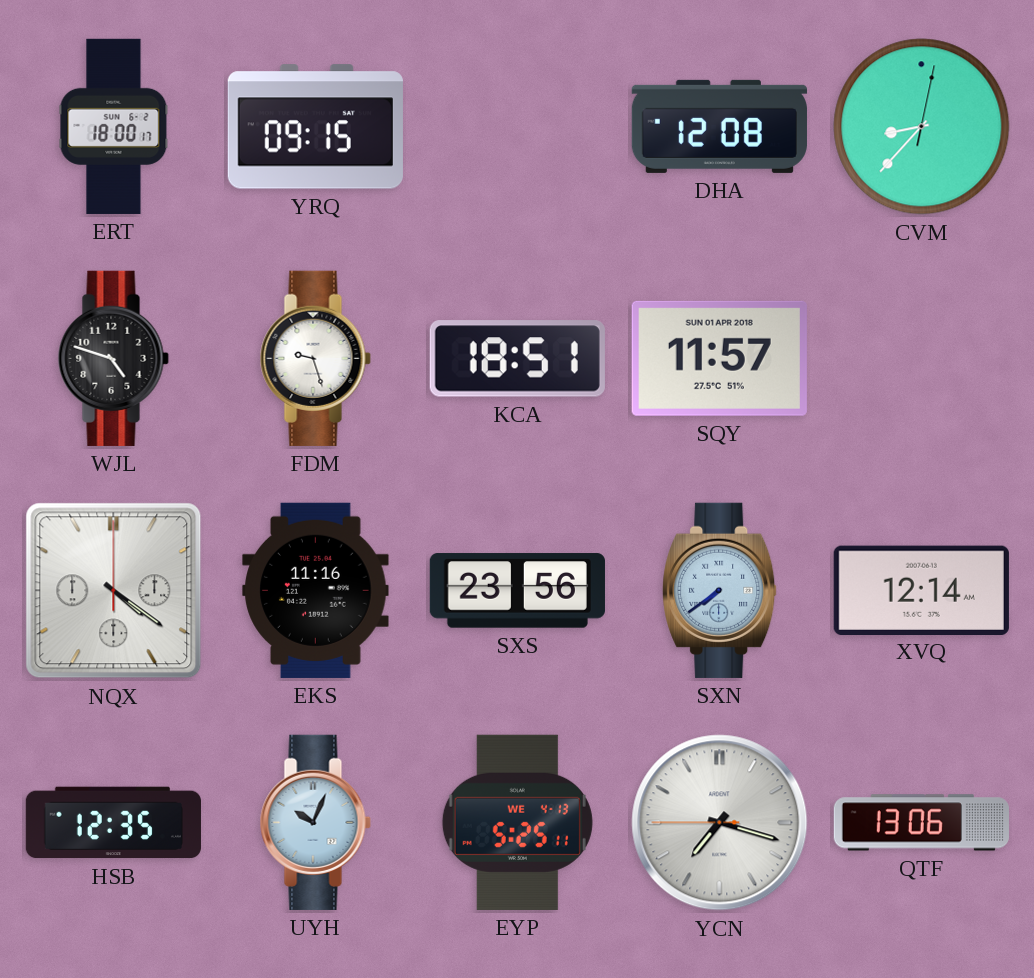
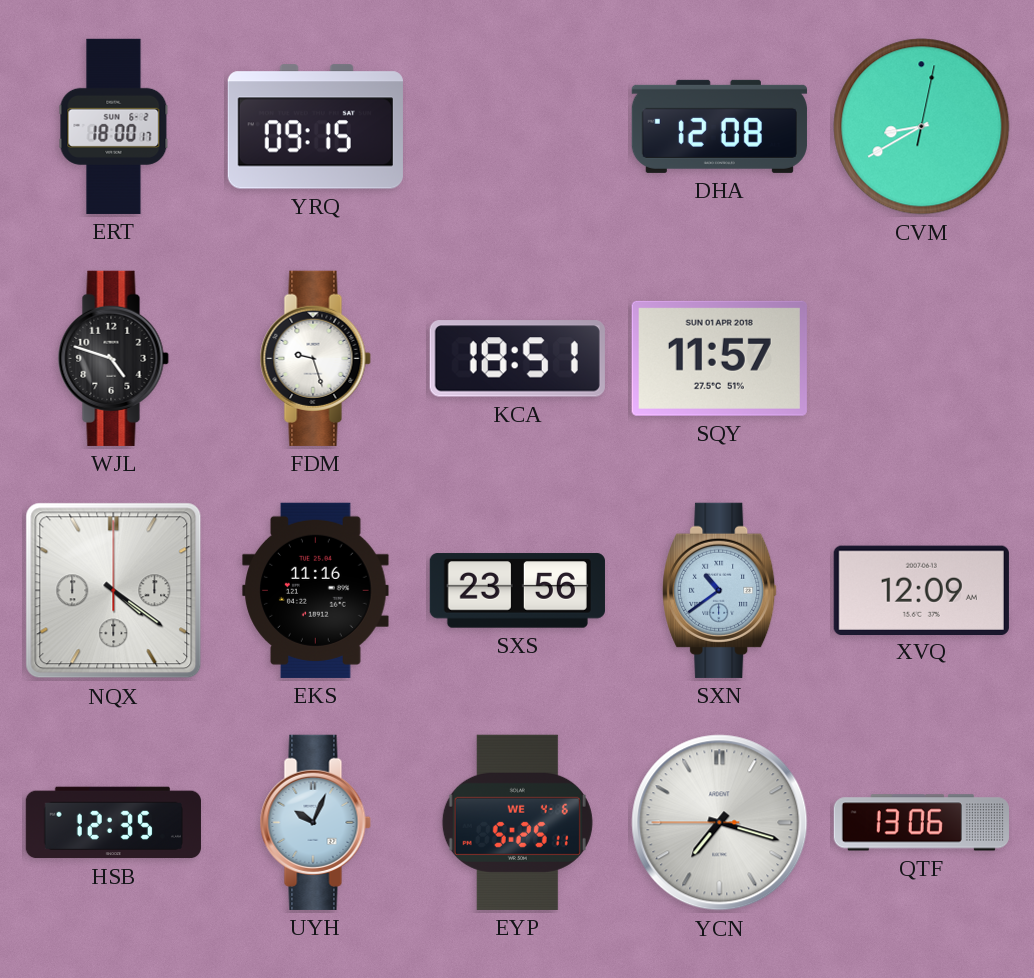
CVM: 8:37 -> 8:40
SXN: 7:39 -> 10:39
XVQ: 12:14 -> 12:09
EYP date: WE 4-13 -> WE 4-6
